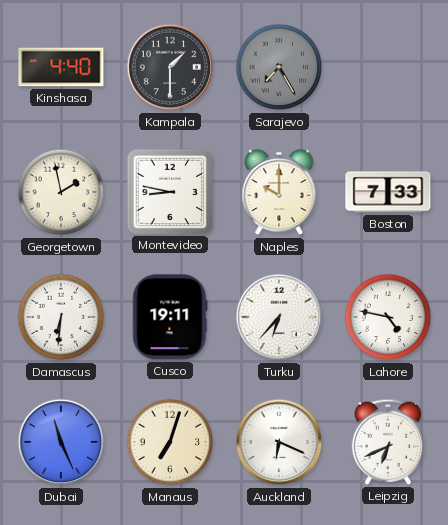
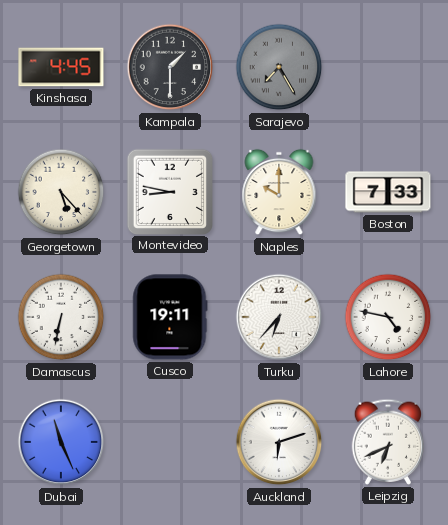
Kinshasa: 4:40 -> 4:45
Georgetown: 1:58 -> 5:23
Damascus: 6:31 -> 6:32
Manaus: 7:03 -> none
Auckland: 6:19 -> 6:12
